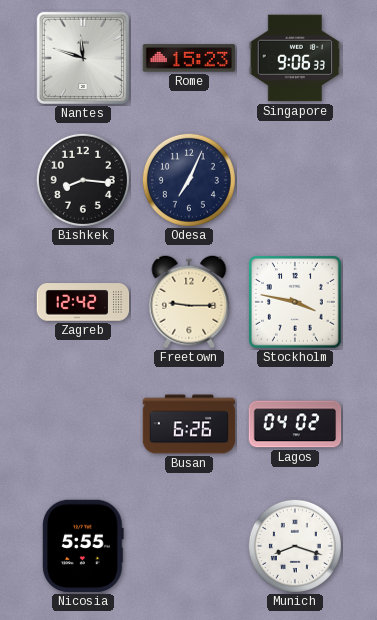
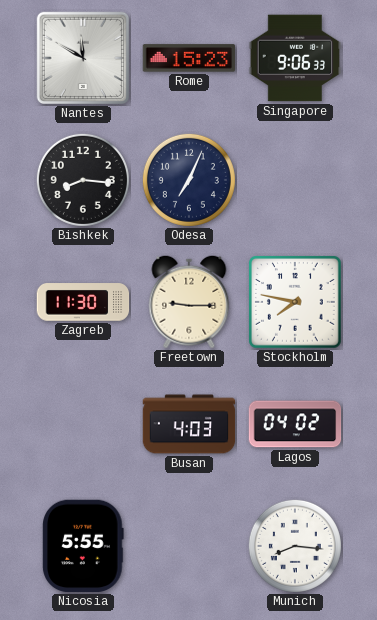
Nantes: 11:48 -> 11:50
Zagreb: 12:42 -> 11:30
Stockholm: 3:47 -> 7:47
Busan: 6:26 -> 4:03
Munich: 8:18 -> 8:16
